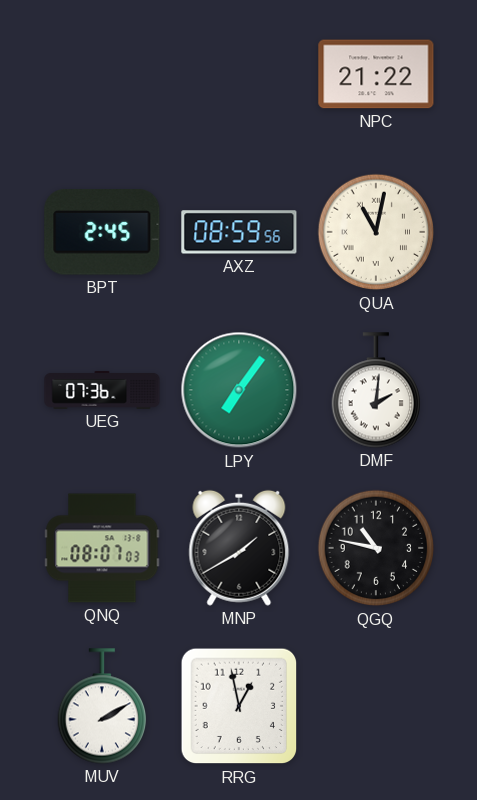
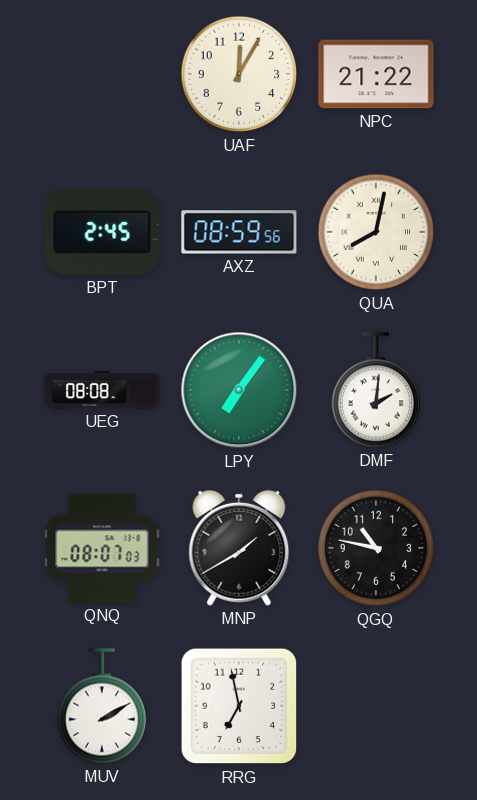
UAF: none -> 12:05
QUA: 11:02 -> 8:02
UEG: 07:36 -> 08:08
RRG: 12:58 -> 6:58
